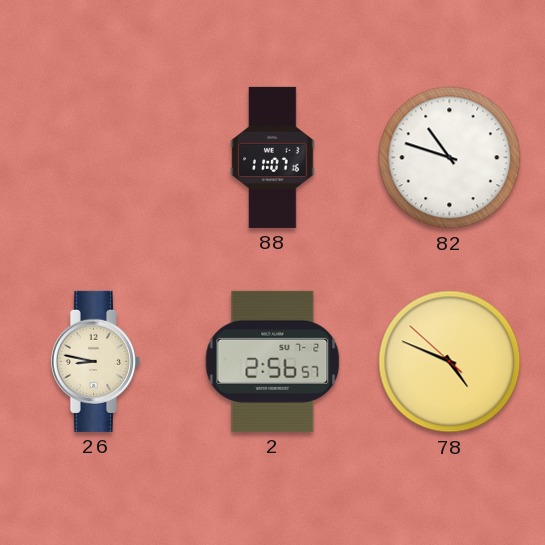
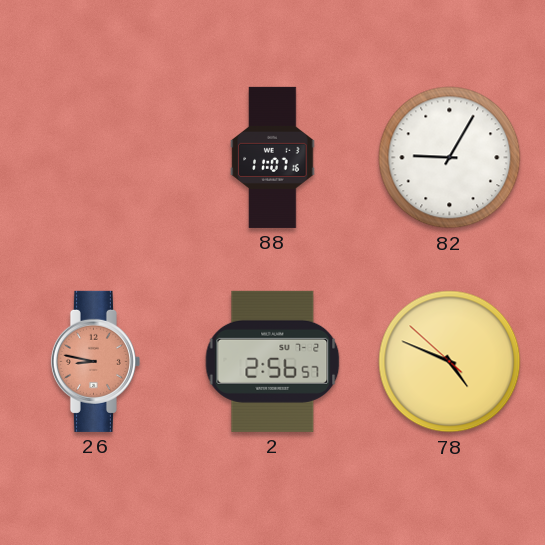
82: 10:48 -> 9:05
26 dial: cream -> salmon
